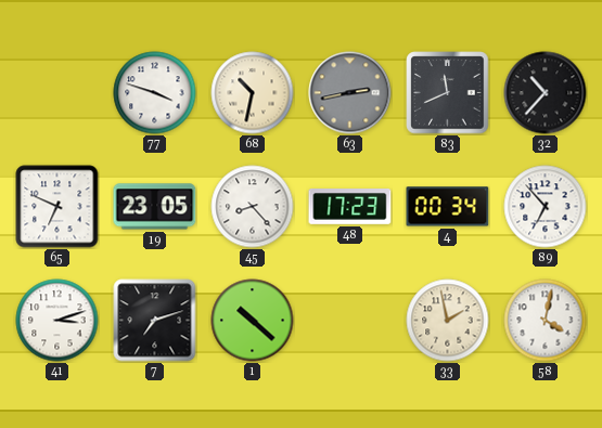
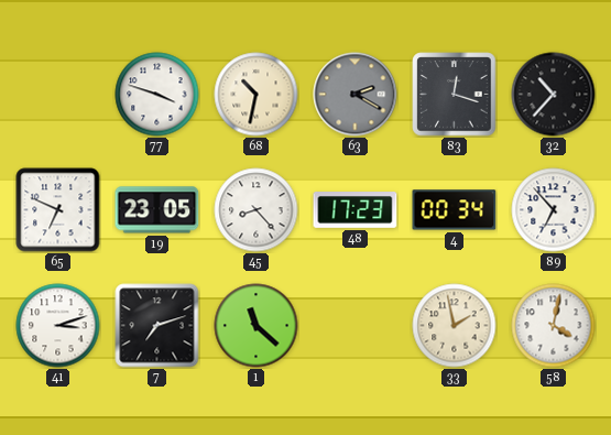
63: 2:43 -> 2:20
83: 11:41 -> 12:18
1: 10:22 -> 11:22
